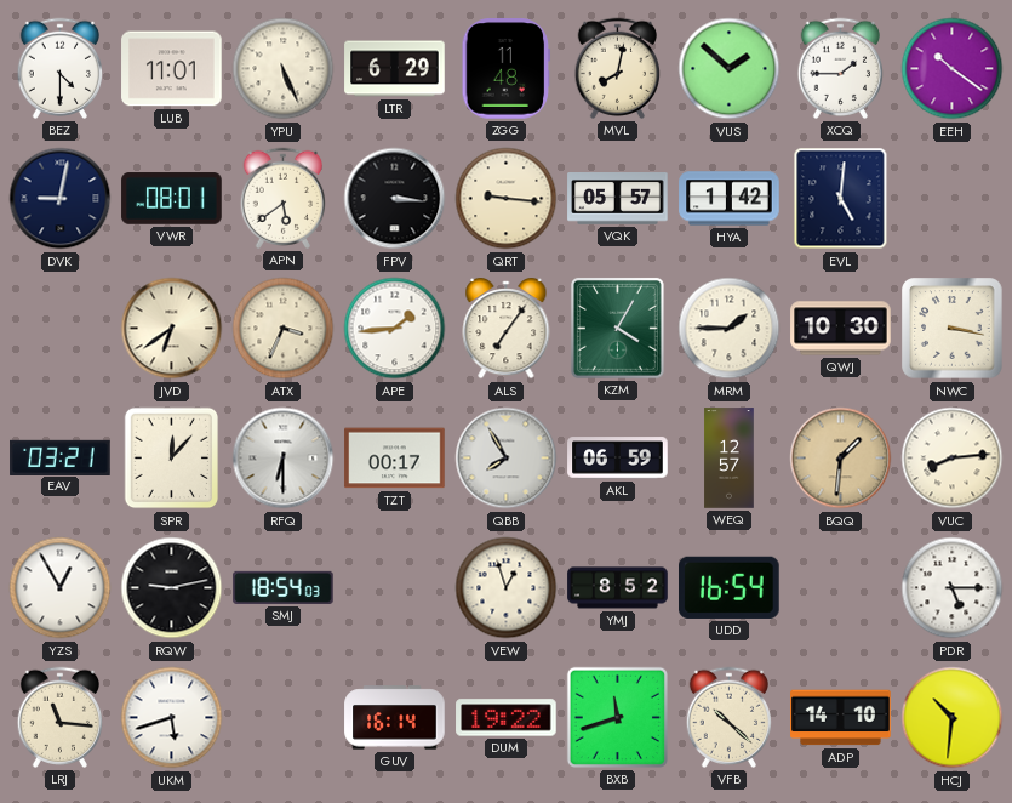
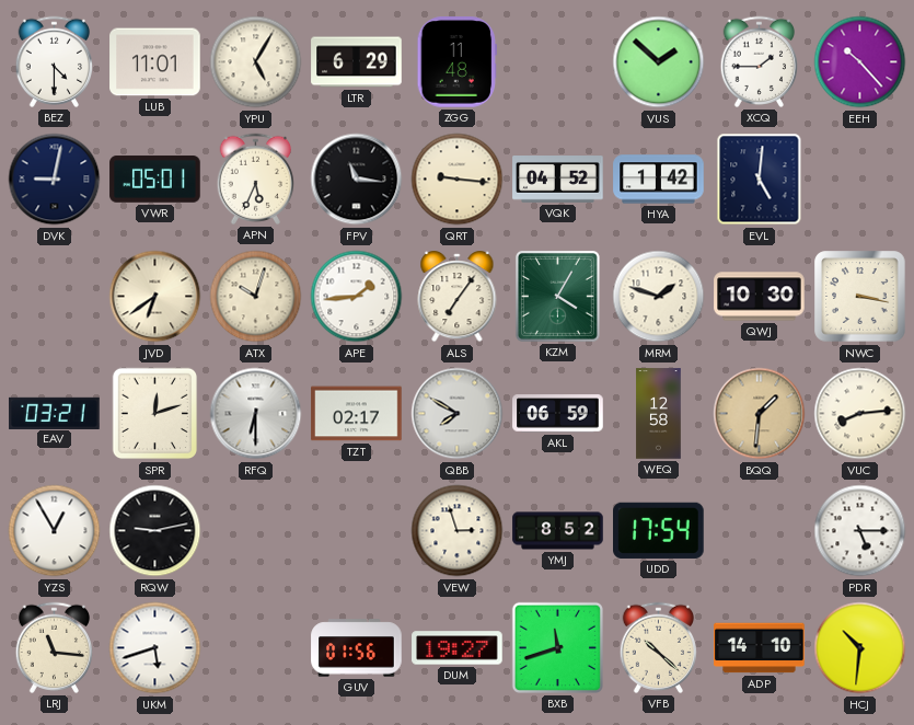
YPU: 5:26 -> 5:05
MVL: 8:02 -> none
EEH: 10:21 -> 10:23
VWR: 08:01 -> 05:01
APN: 5:39 -> 5:34
FPV: 3:16 -> 11:16
VQK: 05:57 -> 04:52
ATX: 3:34 -> 10:03
MRM: 1:45 -> 1:48
SPR: 12:07 -> 12:12
TZT: 00:17 -> 02:17
QBB: 7:55 -> 7:50
WEQ: 12:57 -> 12:58
SMJ: 18:54 -> none
VEW: 12:57 -> 2:57
UDD: 16:54 -> 17:54
GUV: 16:14 -> 01:56
DUM: 19:22 -> 19:27
